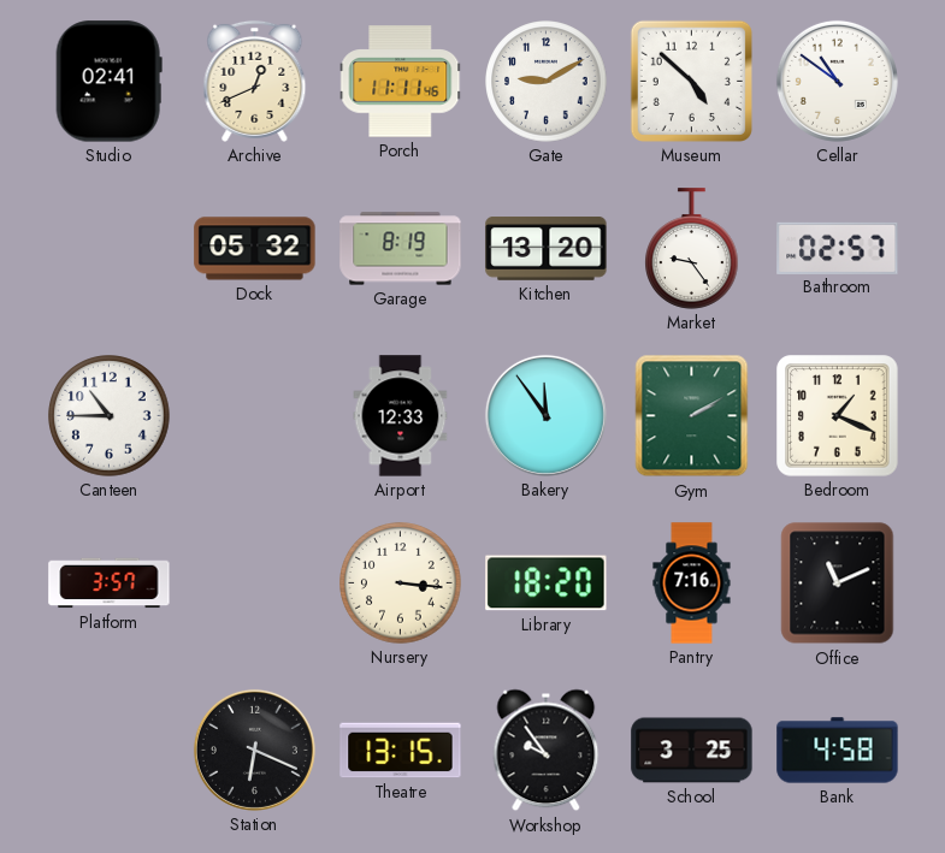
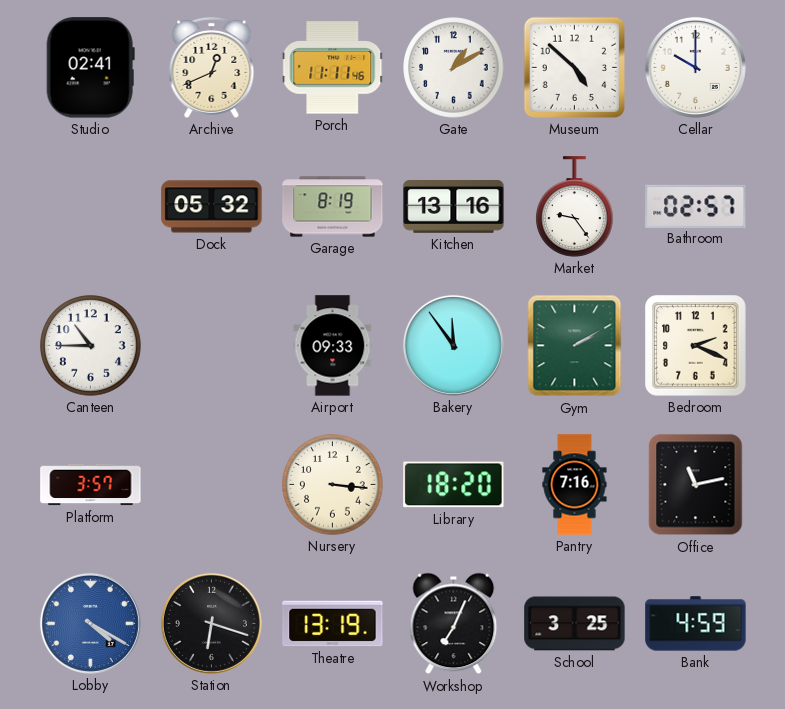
Gate: 9:10 -> 1:10
Cellar: 10:51 -> 10:00
Kitchen: 13:20 -> 13:16
Airport: 12:33 -> 09:33
Bedroom: 1:19 -> 2:19
Office: 11:11 -> 11:13
Lobby: none -> 4:20
Station: 6:19 -> 6:18
Theatre: 13:15 -> 13:19
Workshop: 9:54 -> 7:04
Bank: 4:58 -> 4:59
